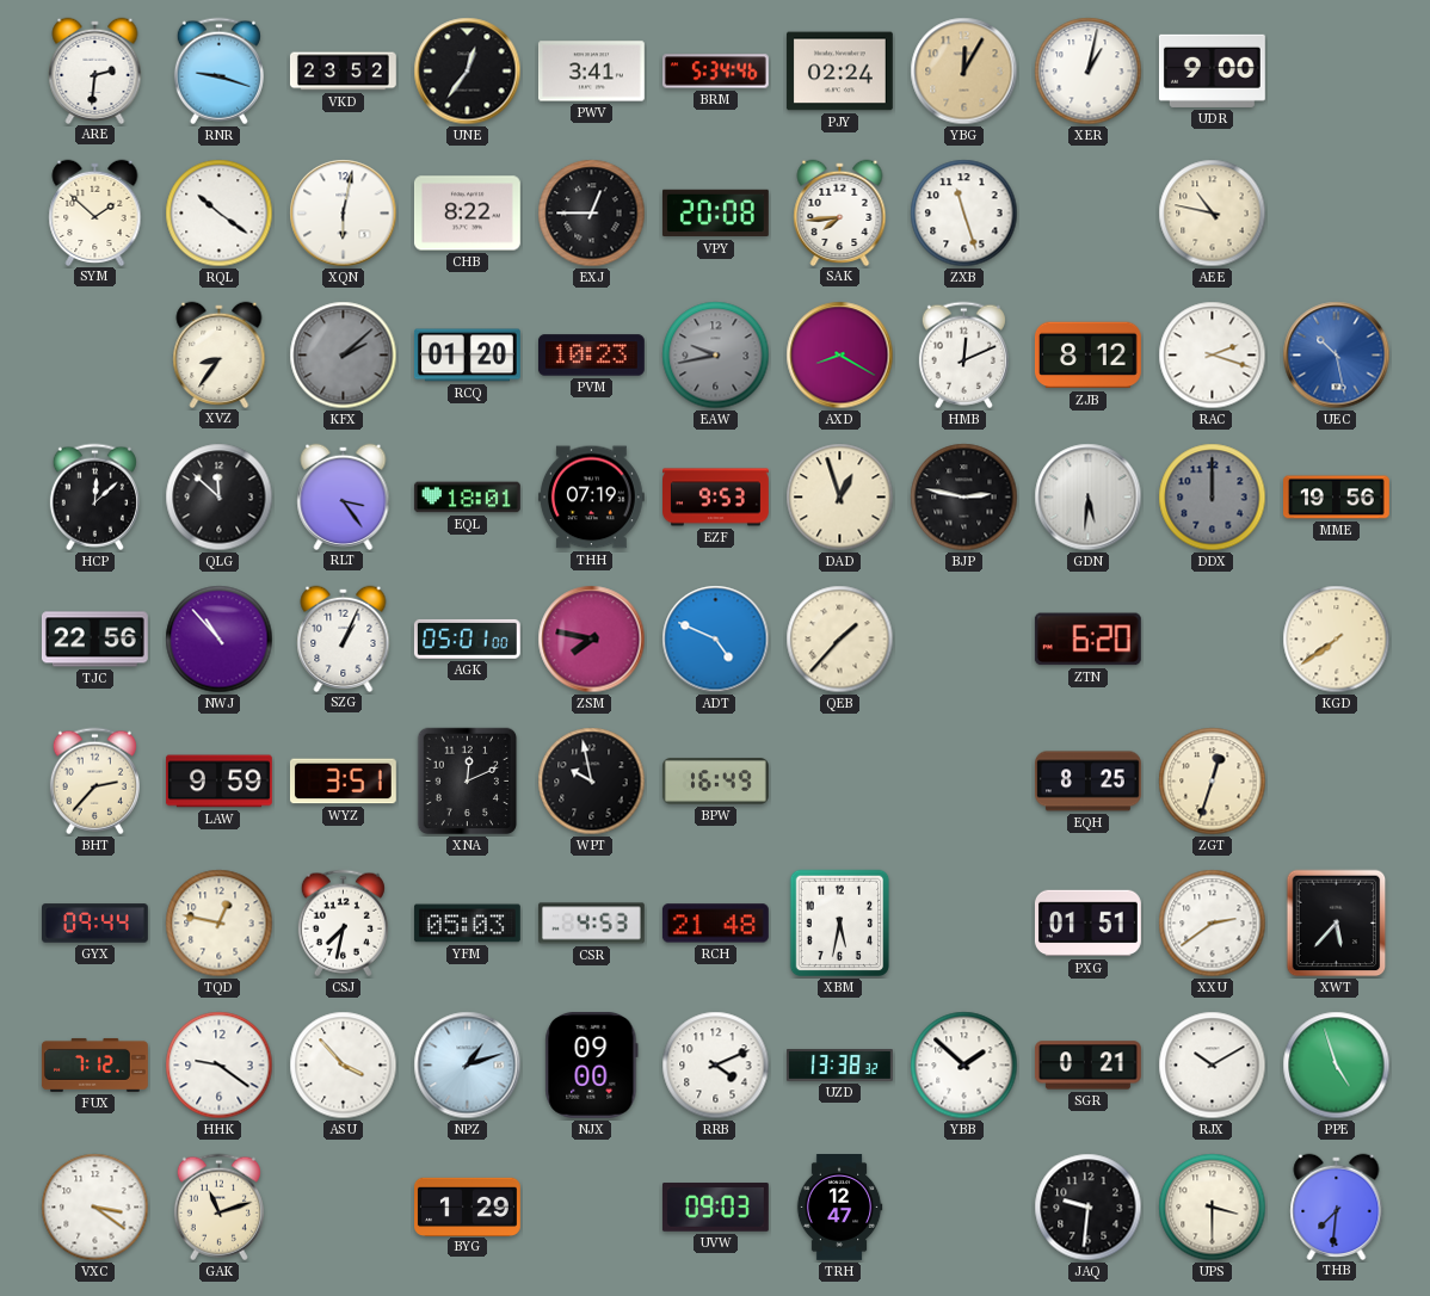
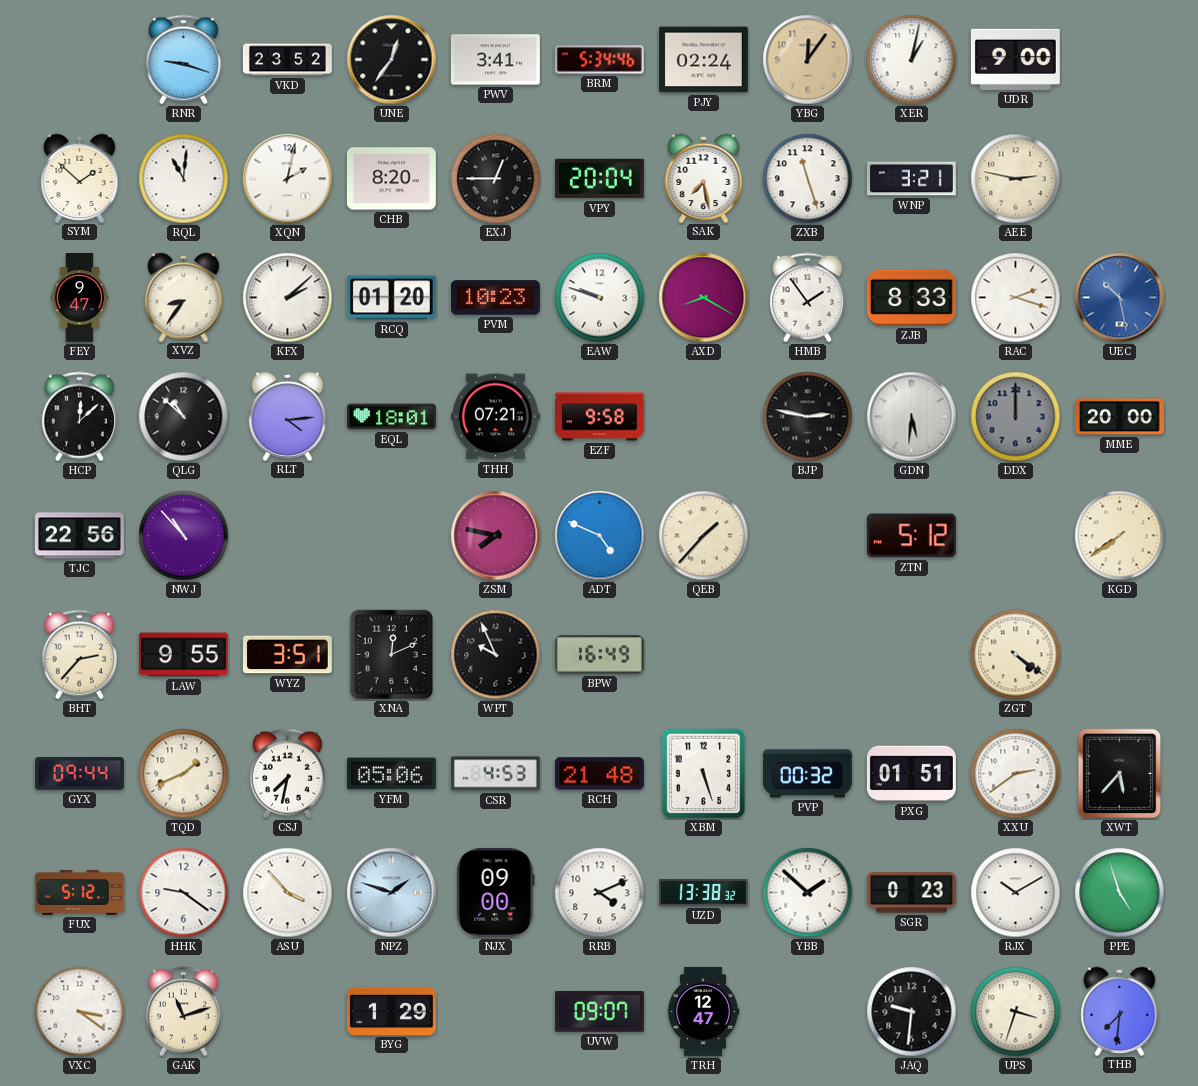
ARE: 2:31 -> none
YBG: 12:05 -> 12:06
RQL: 10:21 -> 11:01
XQN: 6:02 -> 2:02
CHB: 8:22 -> 8:20
VPY: 20:08 -> 20:04
SAK: 7:44 -> 7:28
WNP: none -> 3:21
AEE: 10:47 -> 2:47
FEY: none -> 9:47
KFX dial: grey -> white
EAW: 9:43 -> 9:48
EAW dial: grey -> white
HMB: 12:11 -> 1:54
ZJB: 8:12 -> 8:33
QLG: 11:52 -> 10:52
RLT: 3:24 -> 4:14
THH: 07:19 -> 07:21
EZF: 9:53 -> 9:58
DAD: 12:57 -> none
MME: 19:56 -> 20:00
SZG: 1:04 -> none
AGK: 05:01 -> none
ZTN: 6:20 -> 5:12
LAW: 9:59 -> 9:55
WPT: 9:58 -> 9:56
EQH: 8:25 -> none
ZGT: 12:33 -> 4:21
TQD: 12:47 -> 1:41
YFM: 05:03 -> 05:06
XBM: 5:32 -> 5:27
PVP: none -> 00:32
FUX: 7:12 -> 5:12
NPZ: 1:12 -> 1:48
SGR: 0:21 -> 0:23
UVW: 09:03 -> 09:07
UPS: 3:30 -> 3:33
